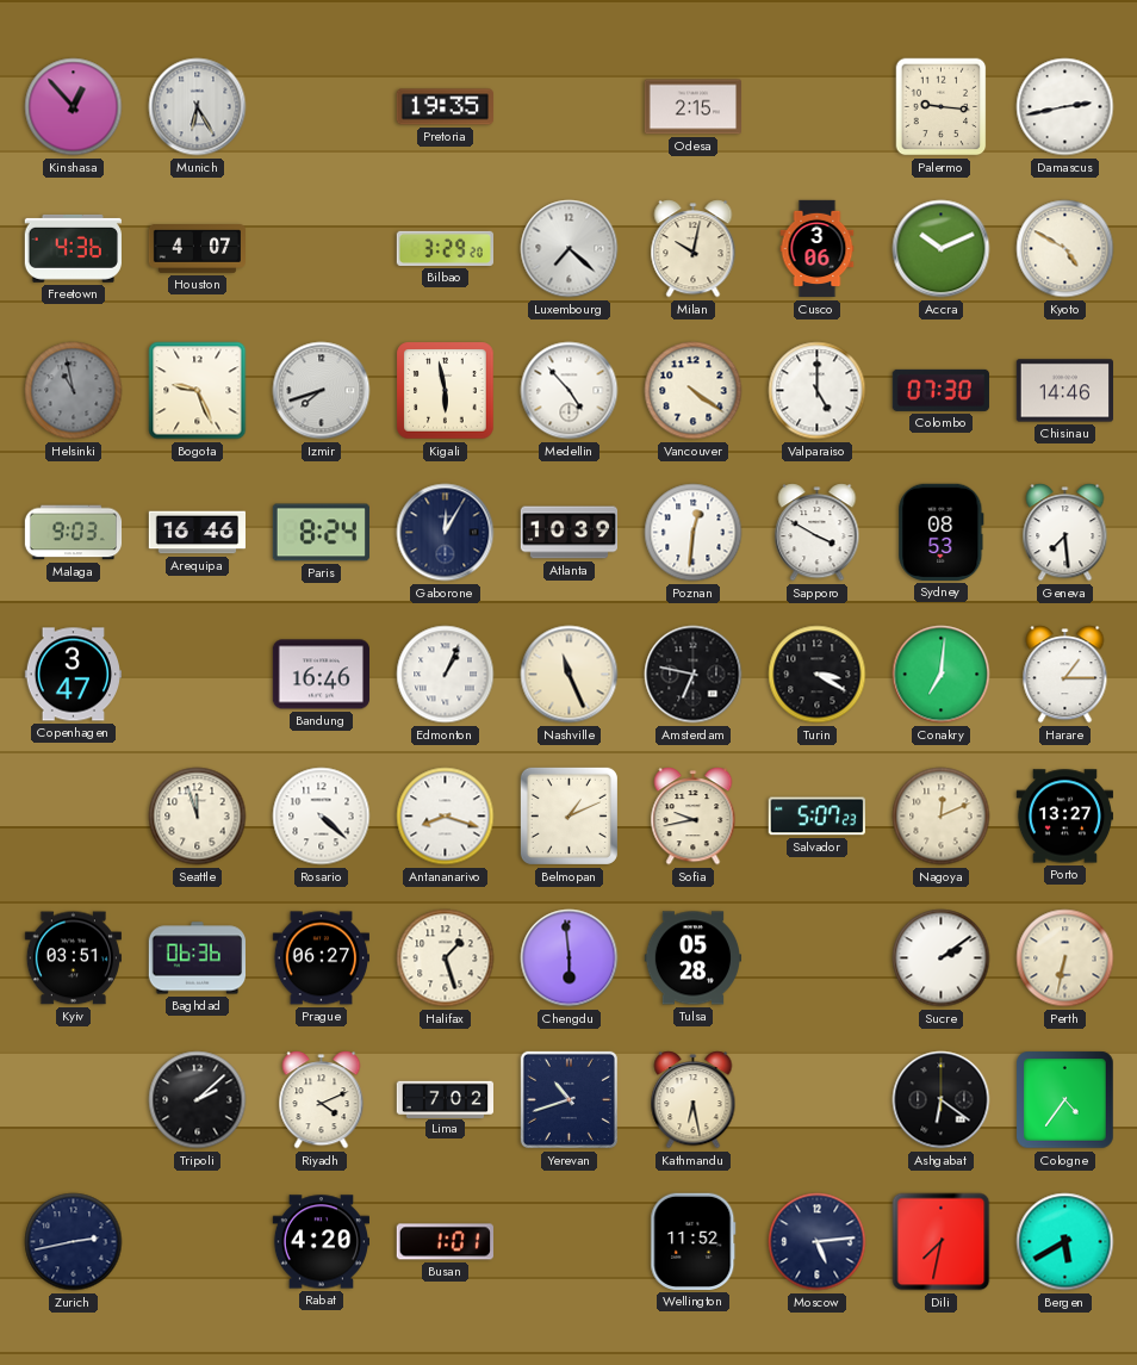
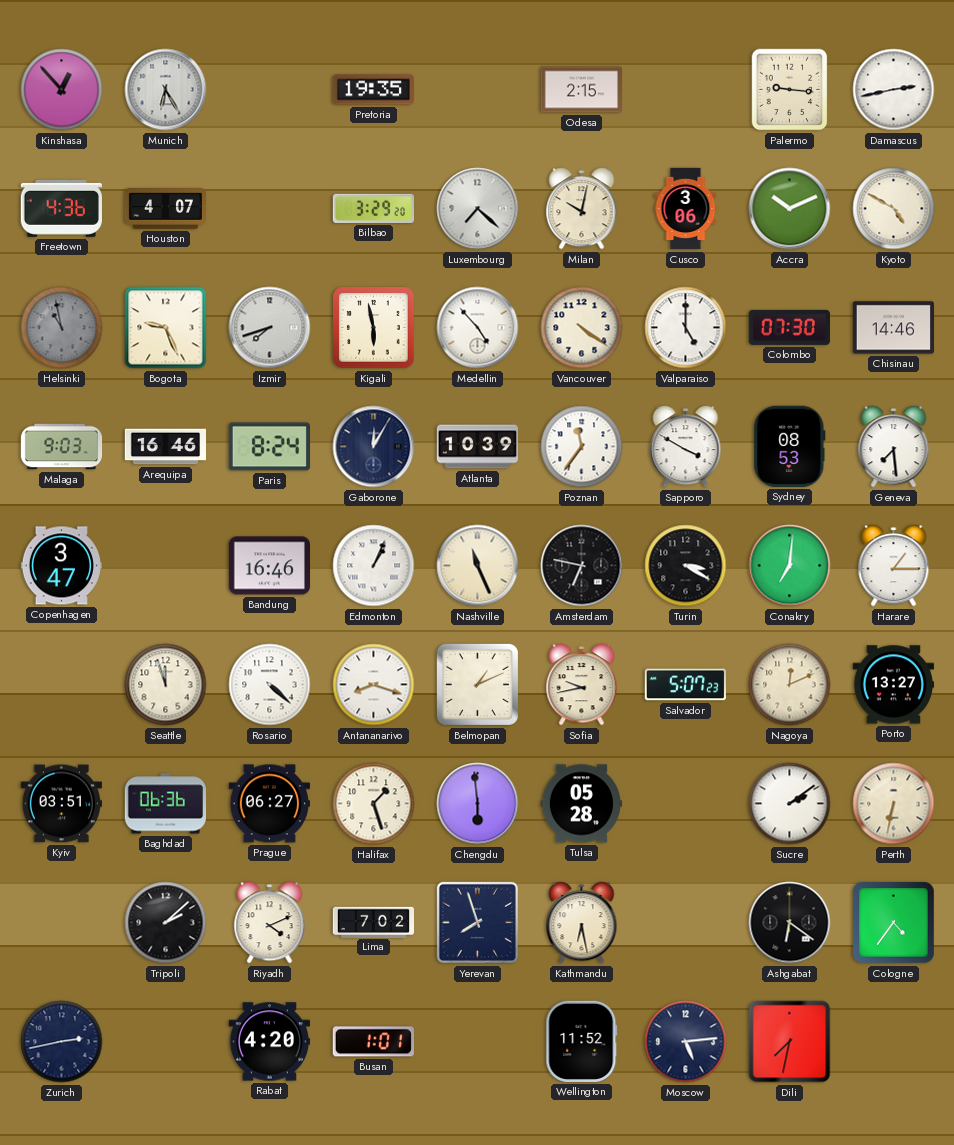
Poznan: 12:31 -> 11:36
Yerevan: 10:42 -> 7:57
Bergen: 5:40 -> none
